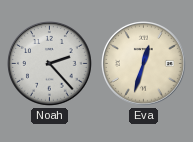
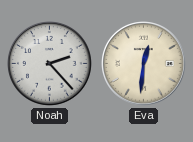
Eva: 12:33 -> 12:31
